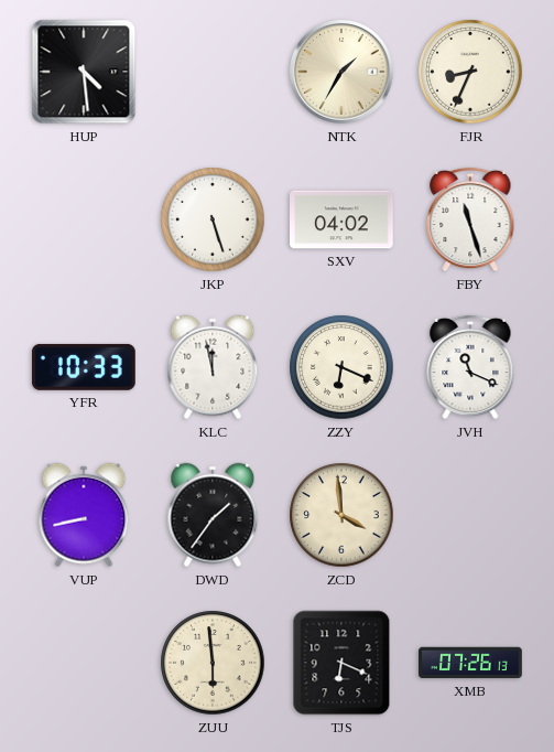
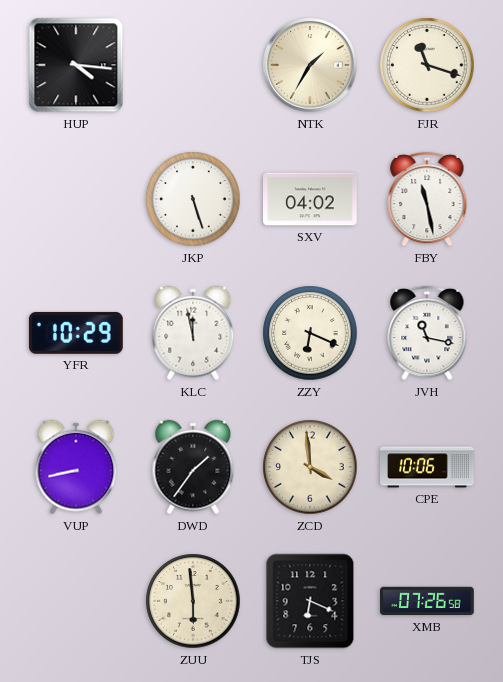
HUP: 4:29 -> 4:16
FJR: 8:34 -> 11:18
FBY: 11:27 -> 11:28
YFR: 10:33 -> 10:29
JVH: 11:19 -> 11:17
CPE: none -> 10:06
XMB: 07:26:13 -> 07:26:58
